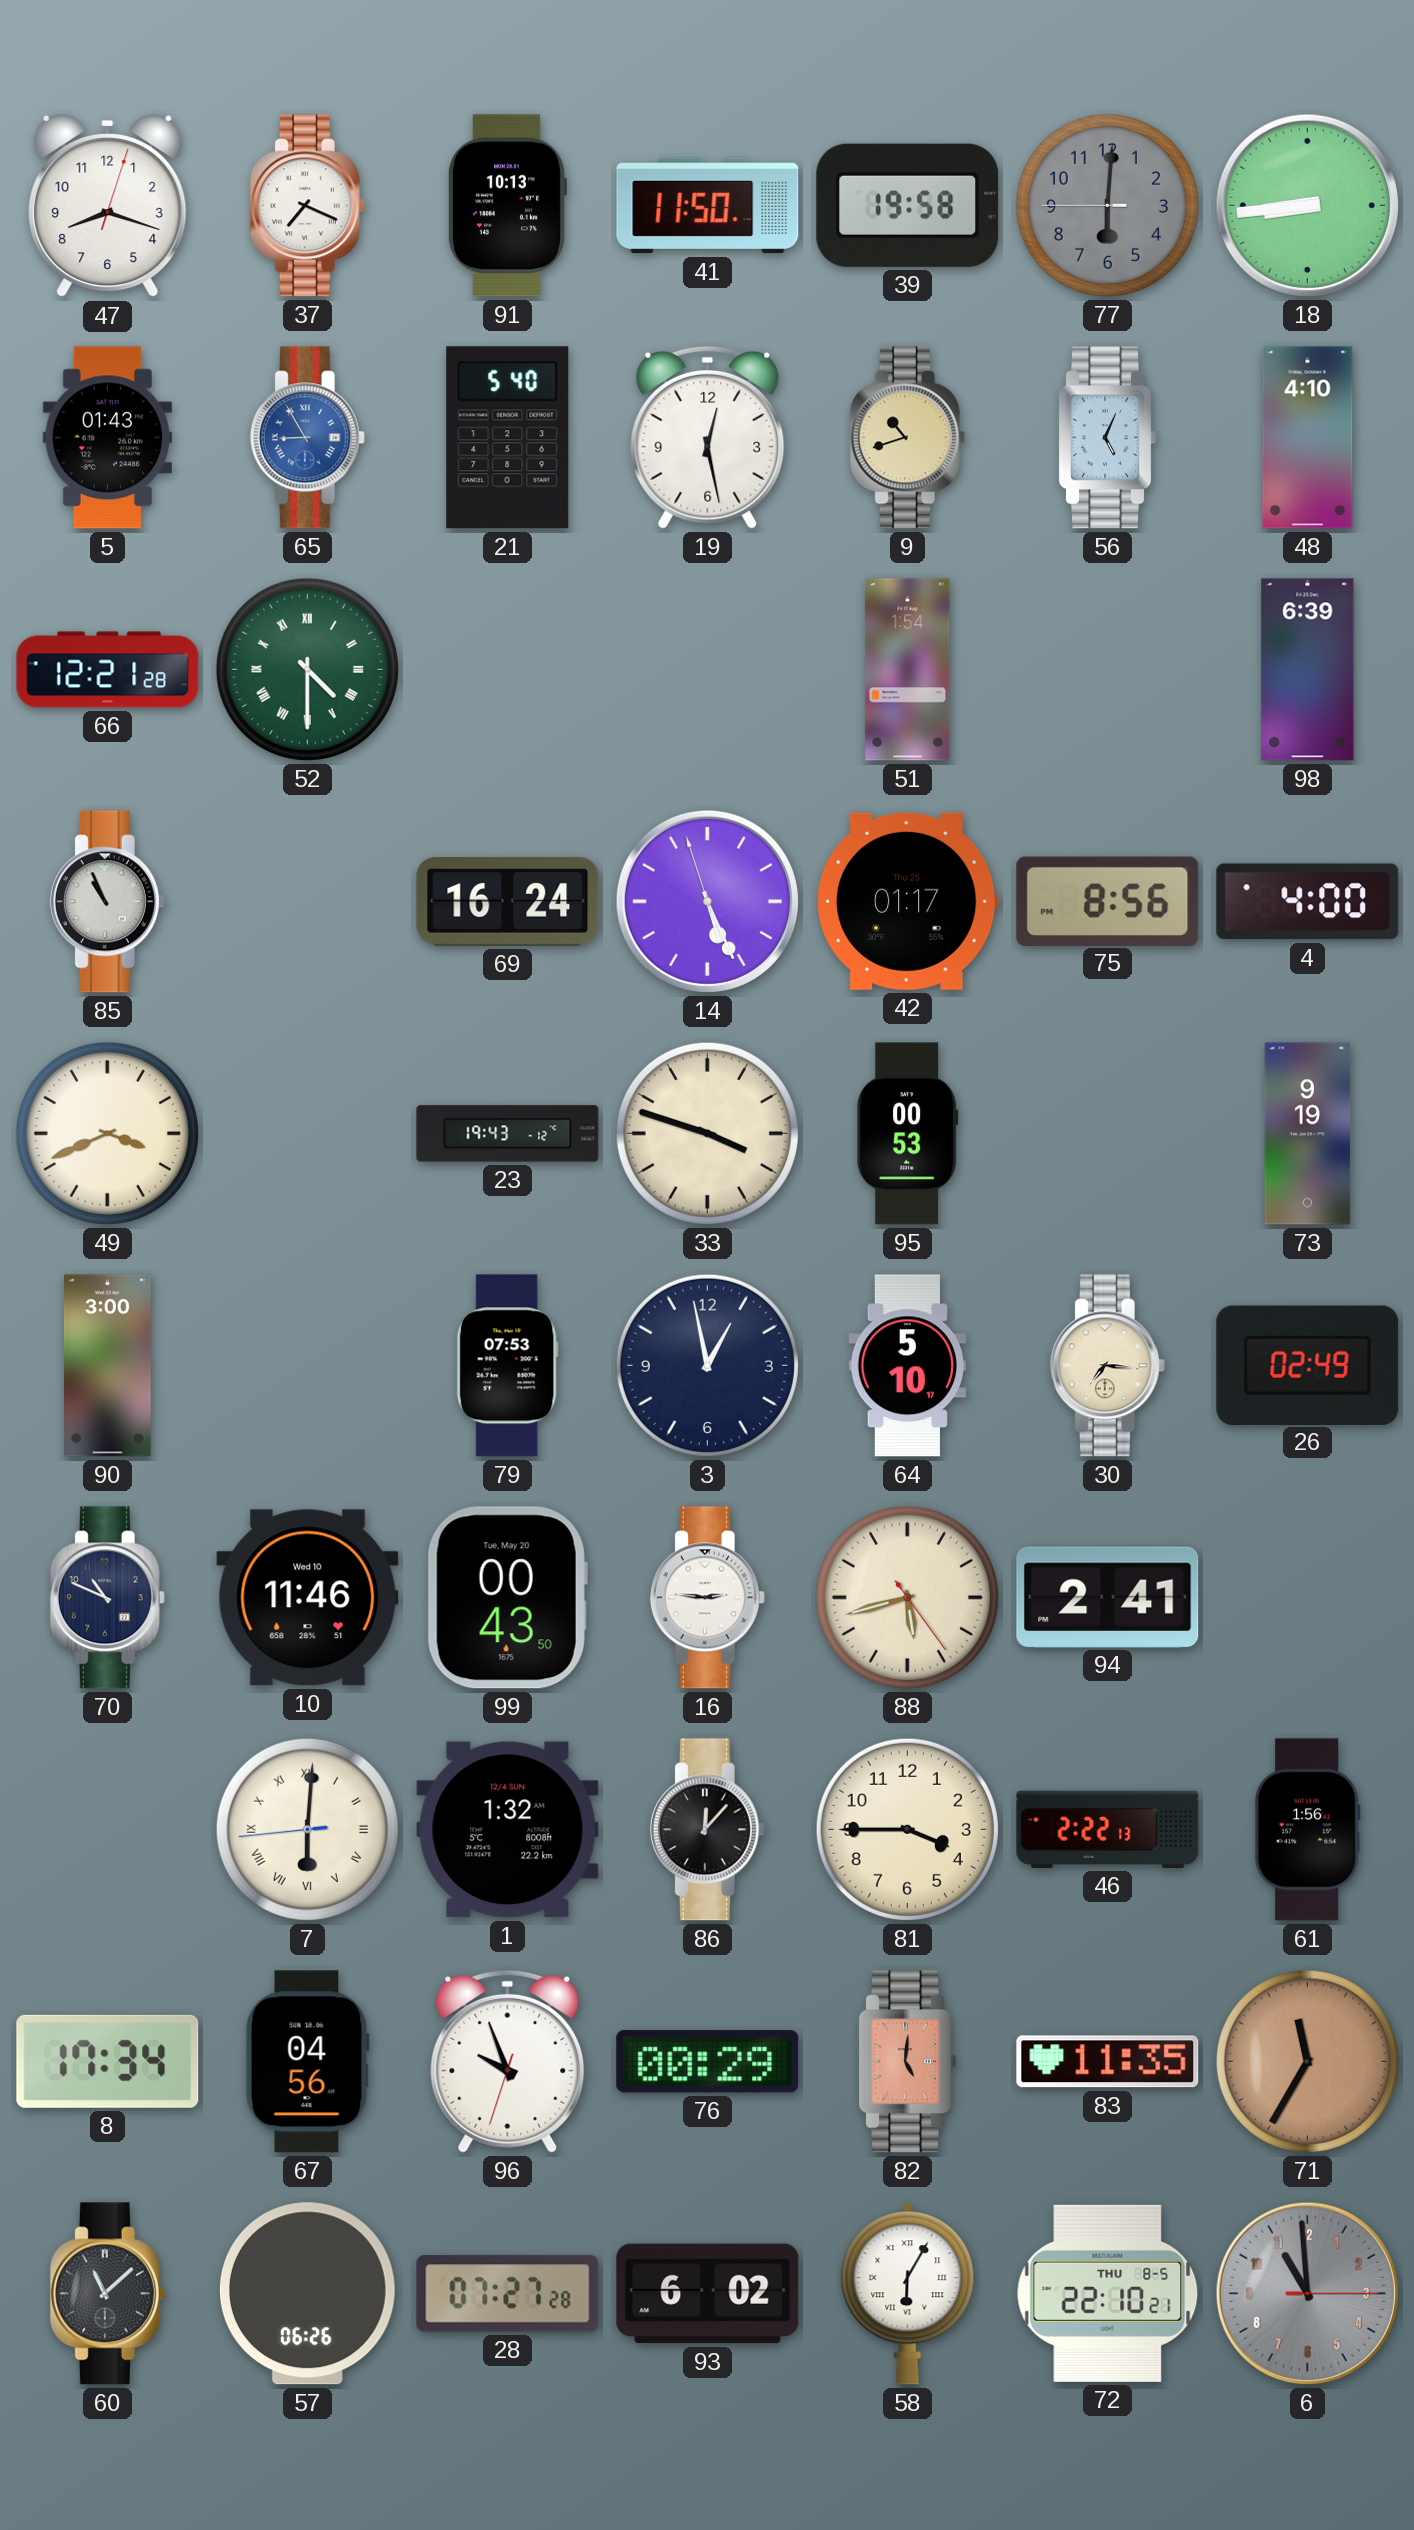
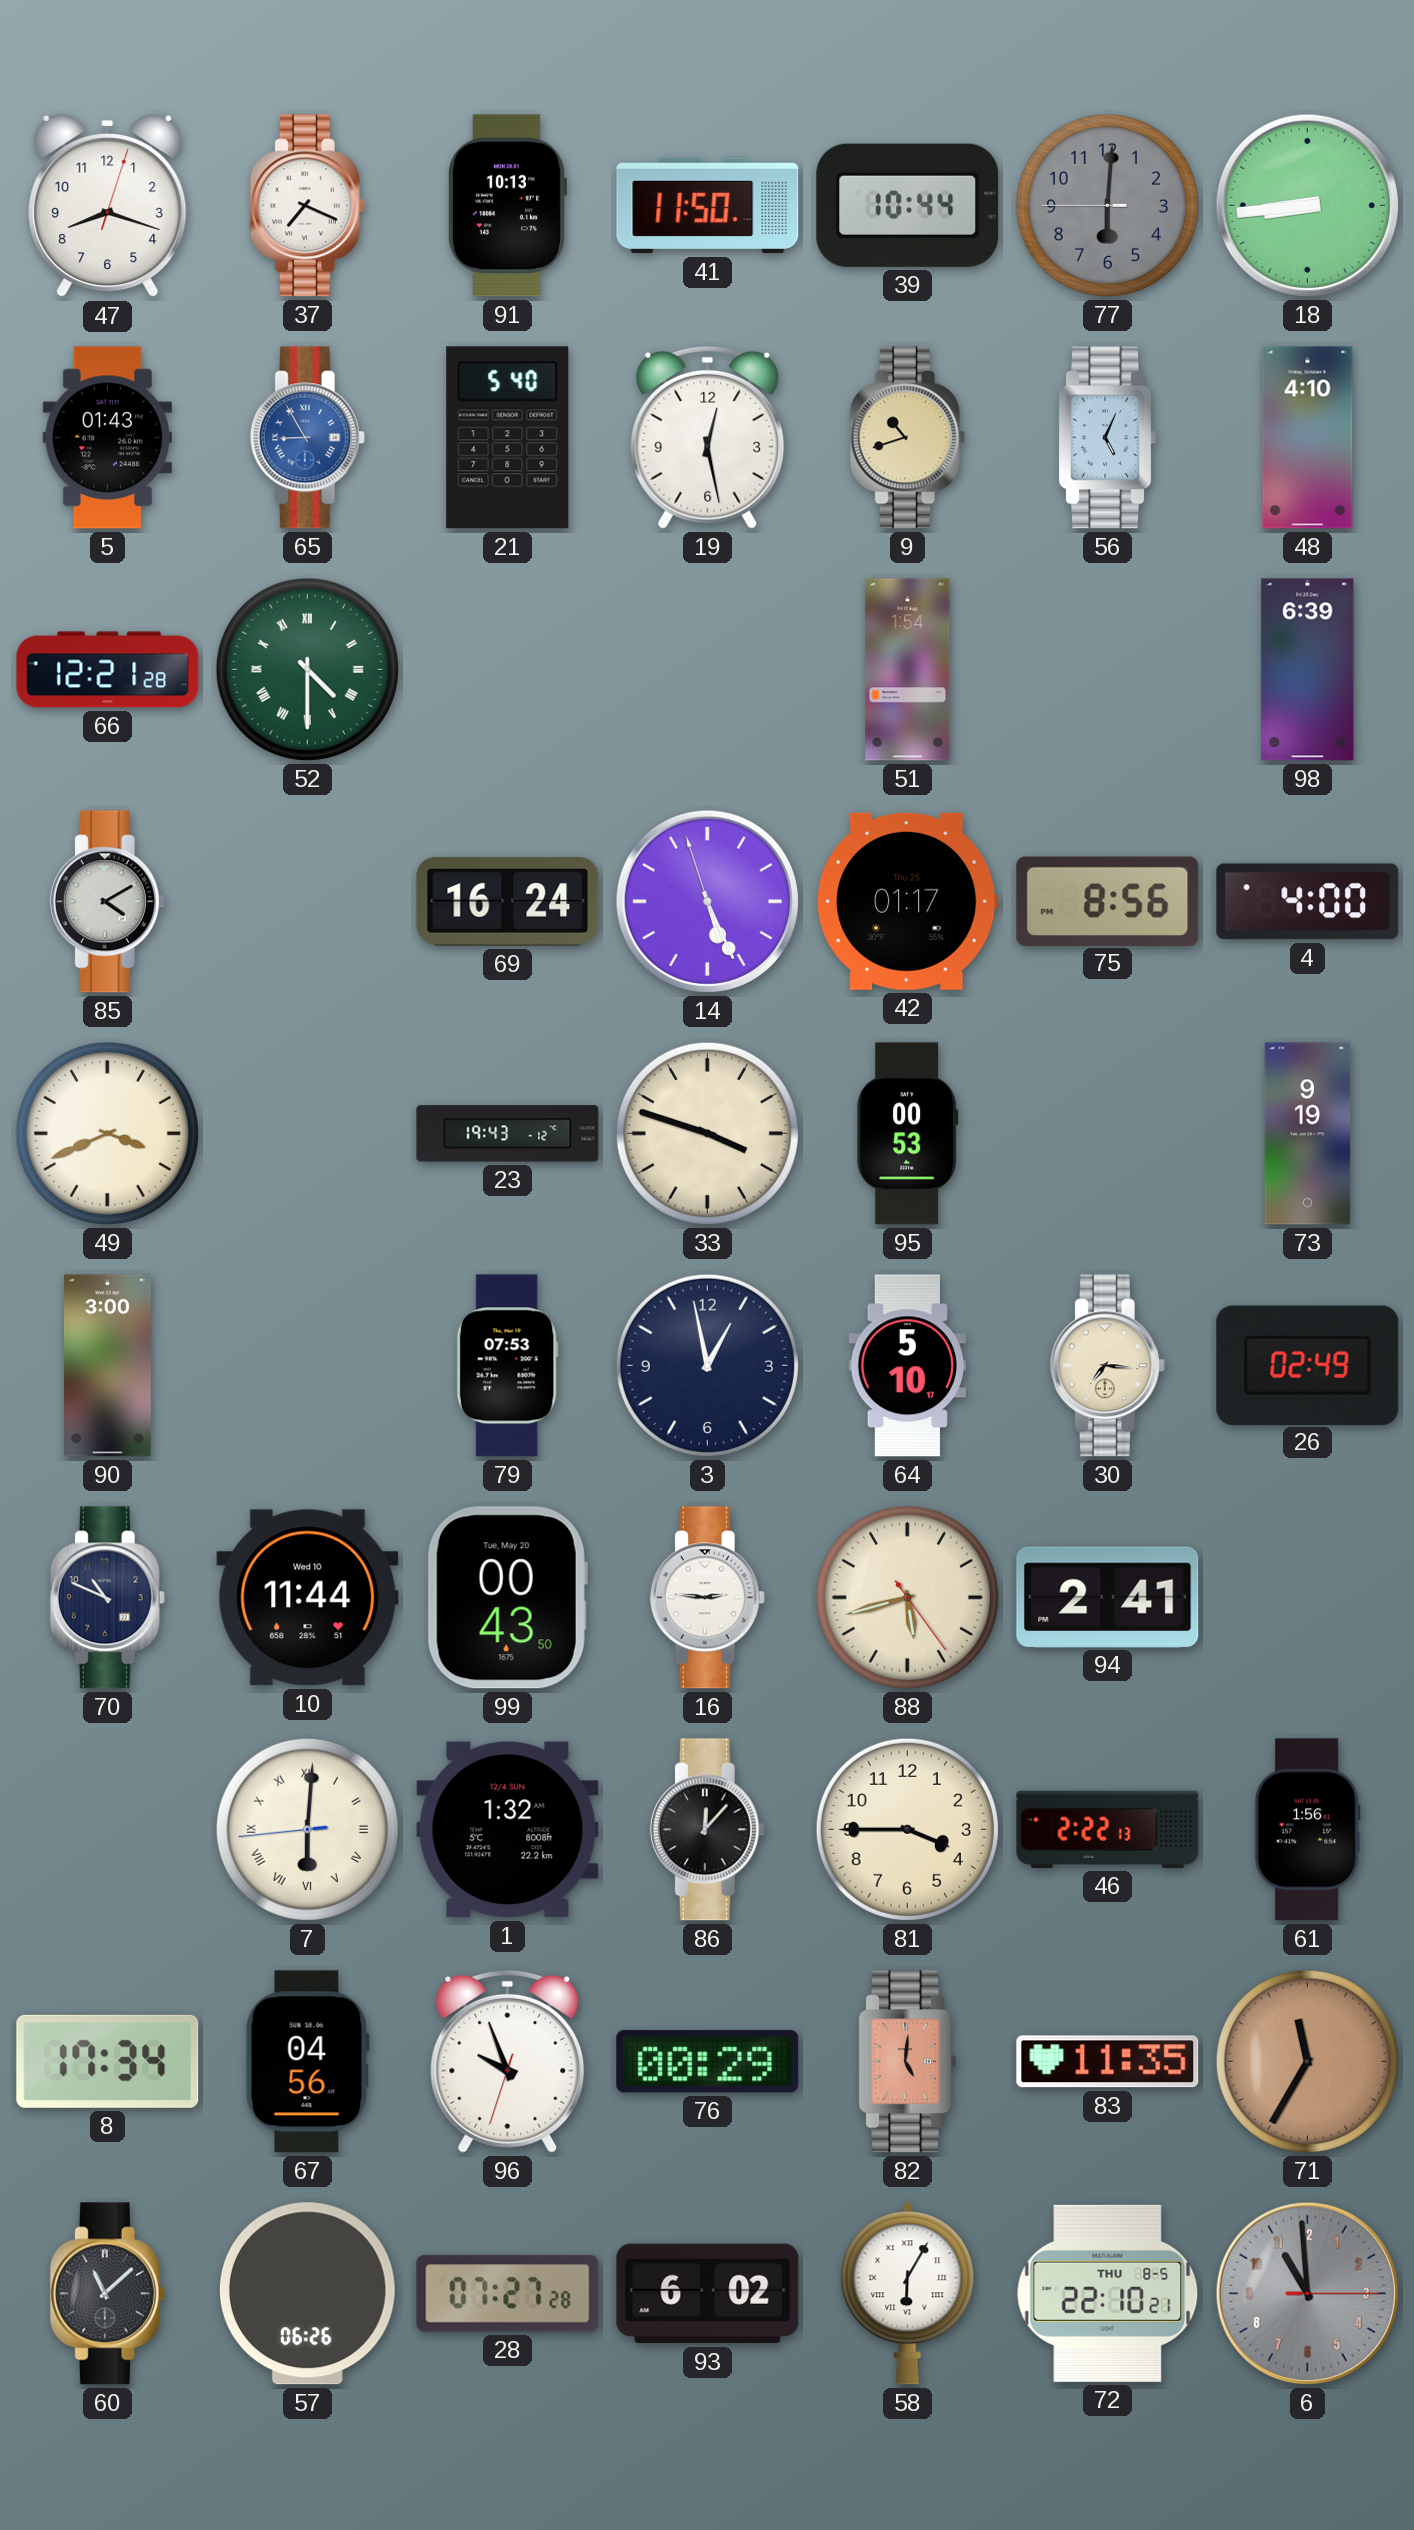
39: 19:58 -> 10:44
85: 10:56 -> 4:10
10: 11:46 -> 11:44
